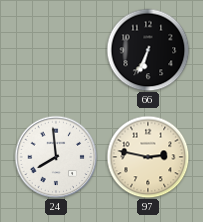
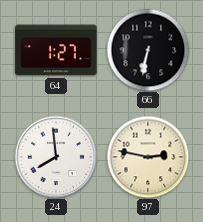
64: none -> 1:27
66: 6:34 -> 6:32
